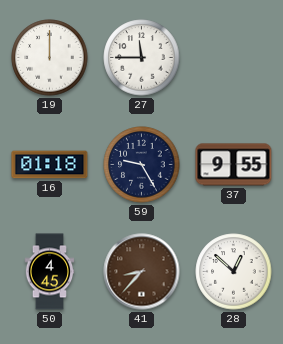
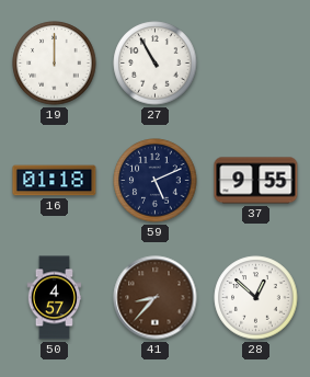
27: 11:45 -> 10:55
59: 9:25 -> 5:11
50: 4:45 -> 4:57
